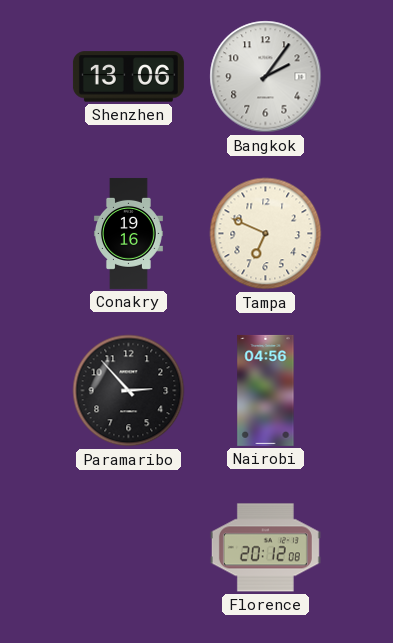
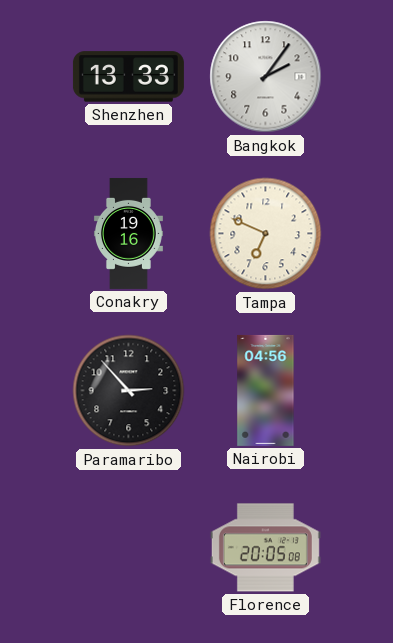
Shenzhen: 13:06 -> 13:33
Florence: 20:12 -> 20:05
